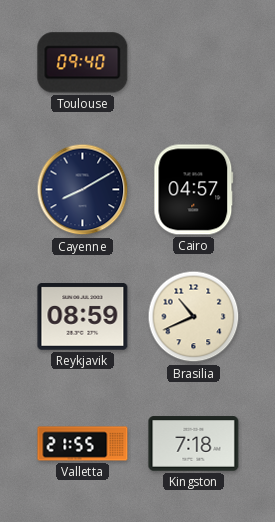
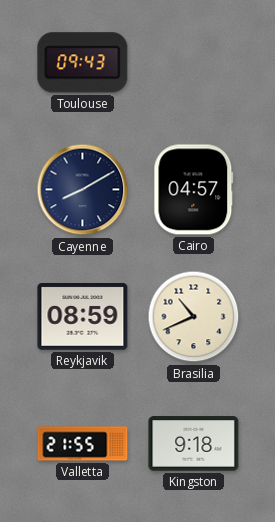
Toulouse: 09:40 -> 09:43
Kingston: 7:18 -> 9:18
